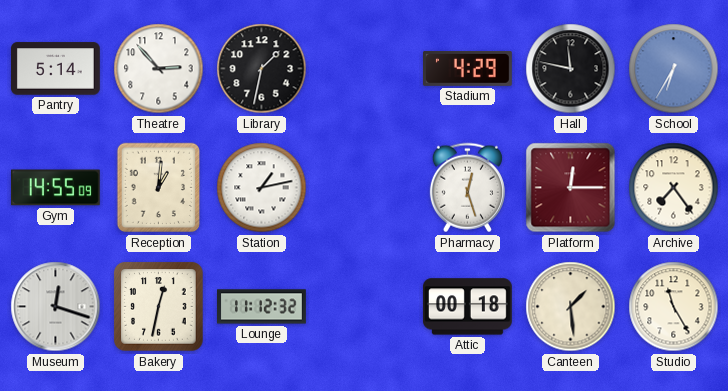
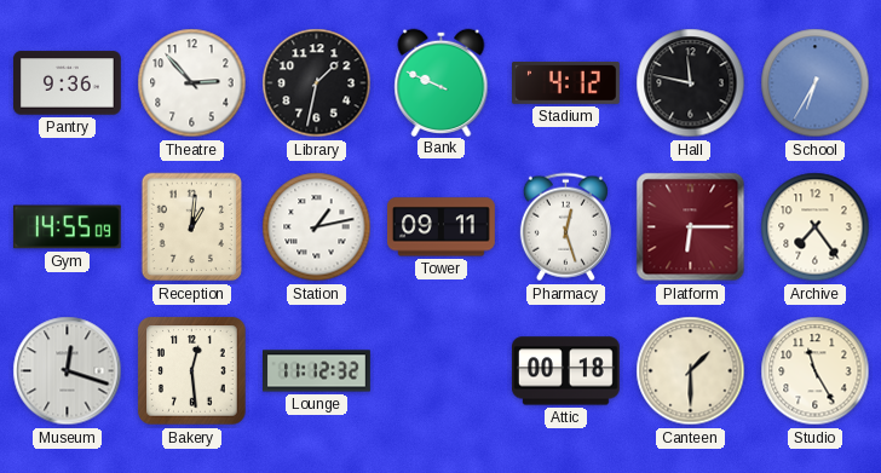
Pantry: 5:14 -> 9:36
Bank: none -> 9:49
Stadium: 4:29 -> 4:12
Tower: none -> 09:11
Platform: 12:15 -> 6:15
Bakery: 12:32 -> 12:29
Canteen: 1:29 -> 1:30
